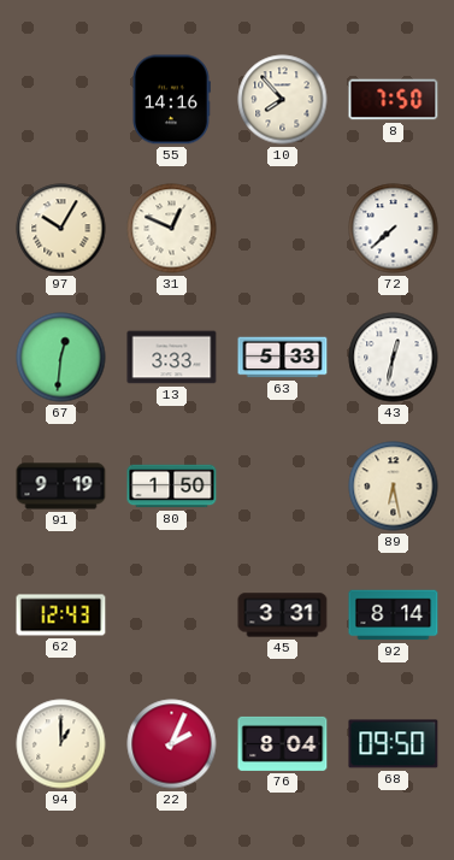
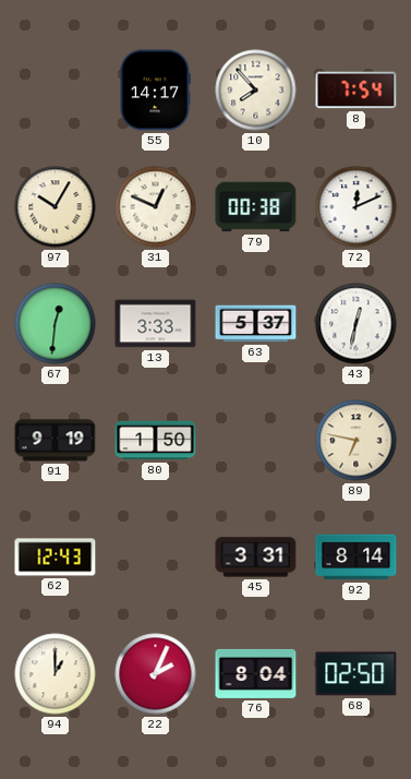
55: 14:16 -> 14:17
8: 7:50 -> 7:54
79: none -> 00:38
72: 7:38 -> 12:11
63: 5:33 -> 5:37
89: 6:28 -> 6:47
68: 09:50 -> 02:50
